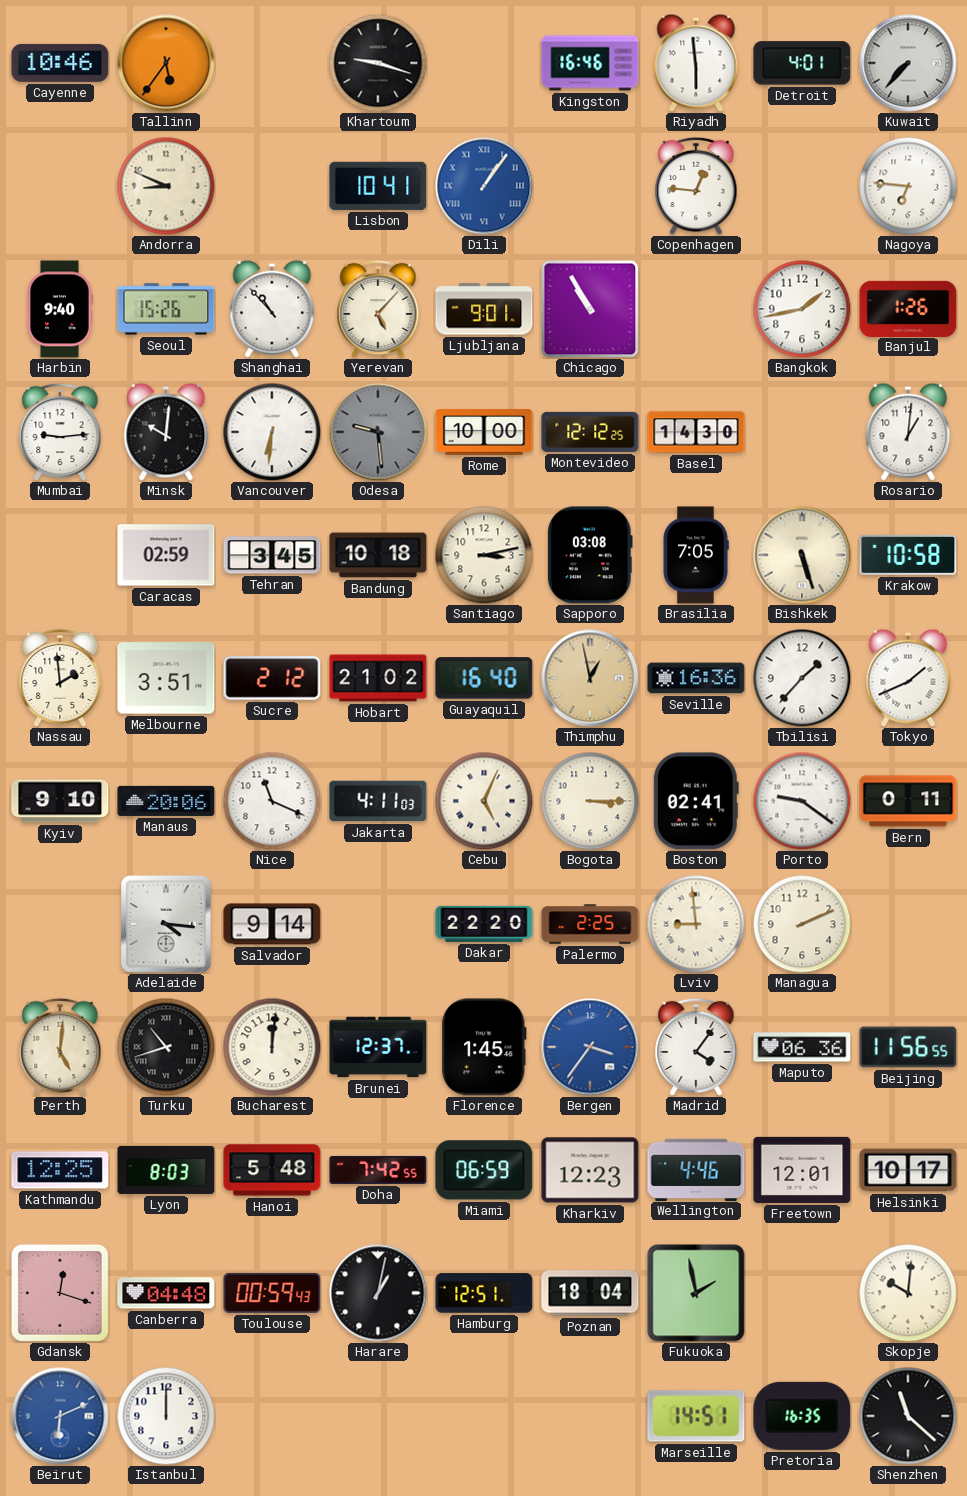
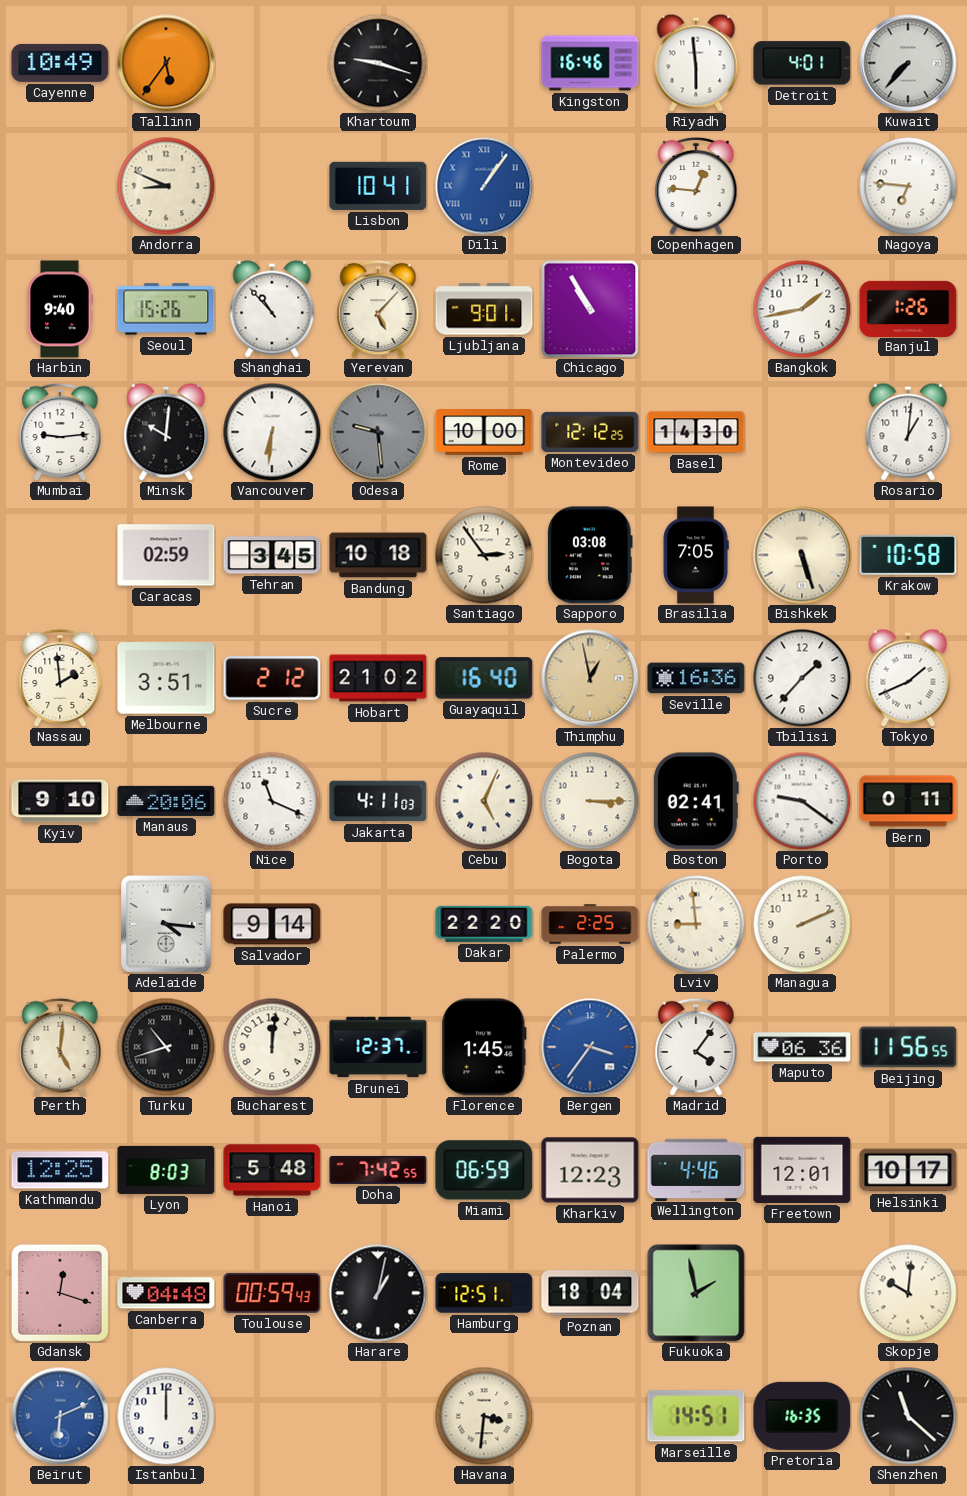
Cayenne: 10:46 -> 10:49
Santiago: 3:13 -> 2:54
Havana: none -> 3:31
